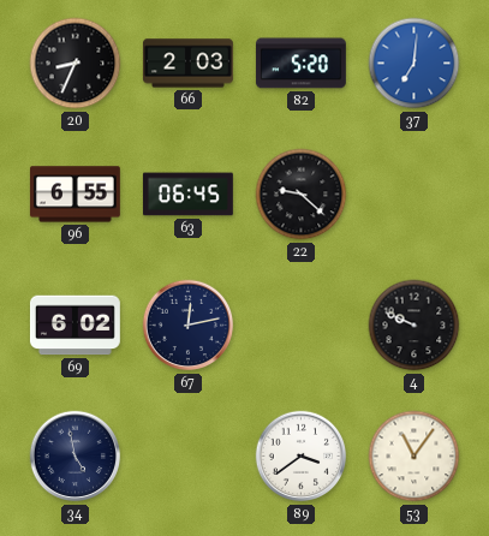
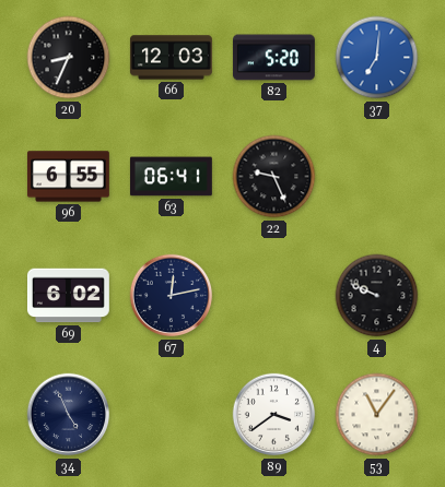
66: 2:03 -> 12:03
63: 06:45 -> 06:41
22: 9:22 -> 9:26
34: 4:58 -> 4:56
